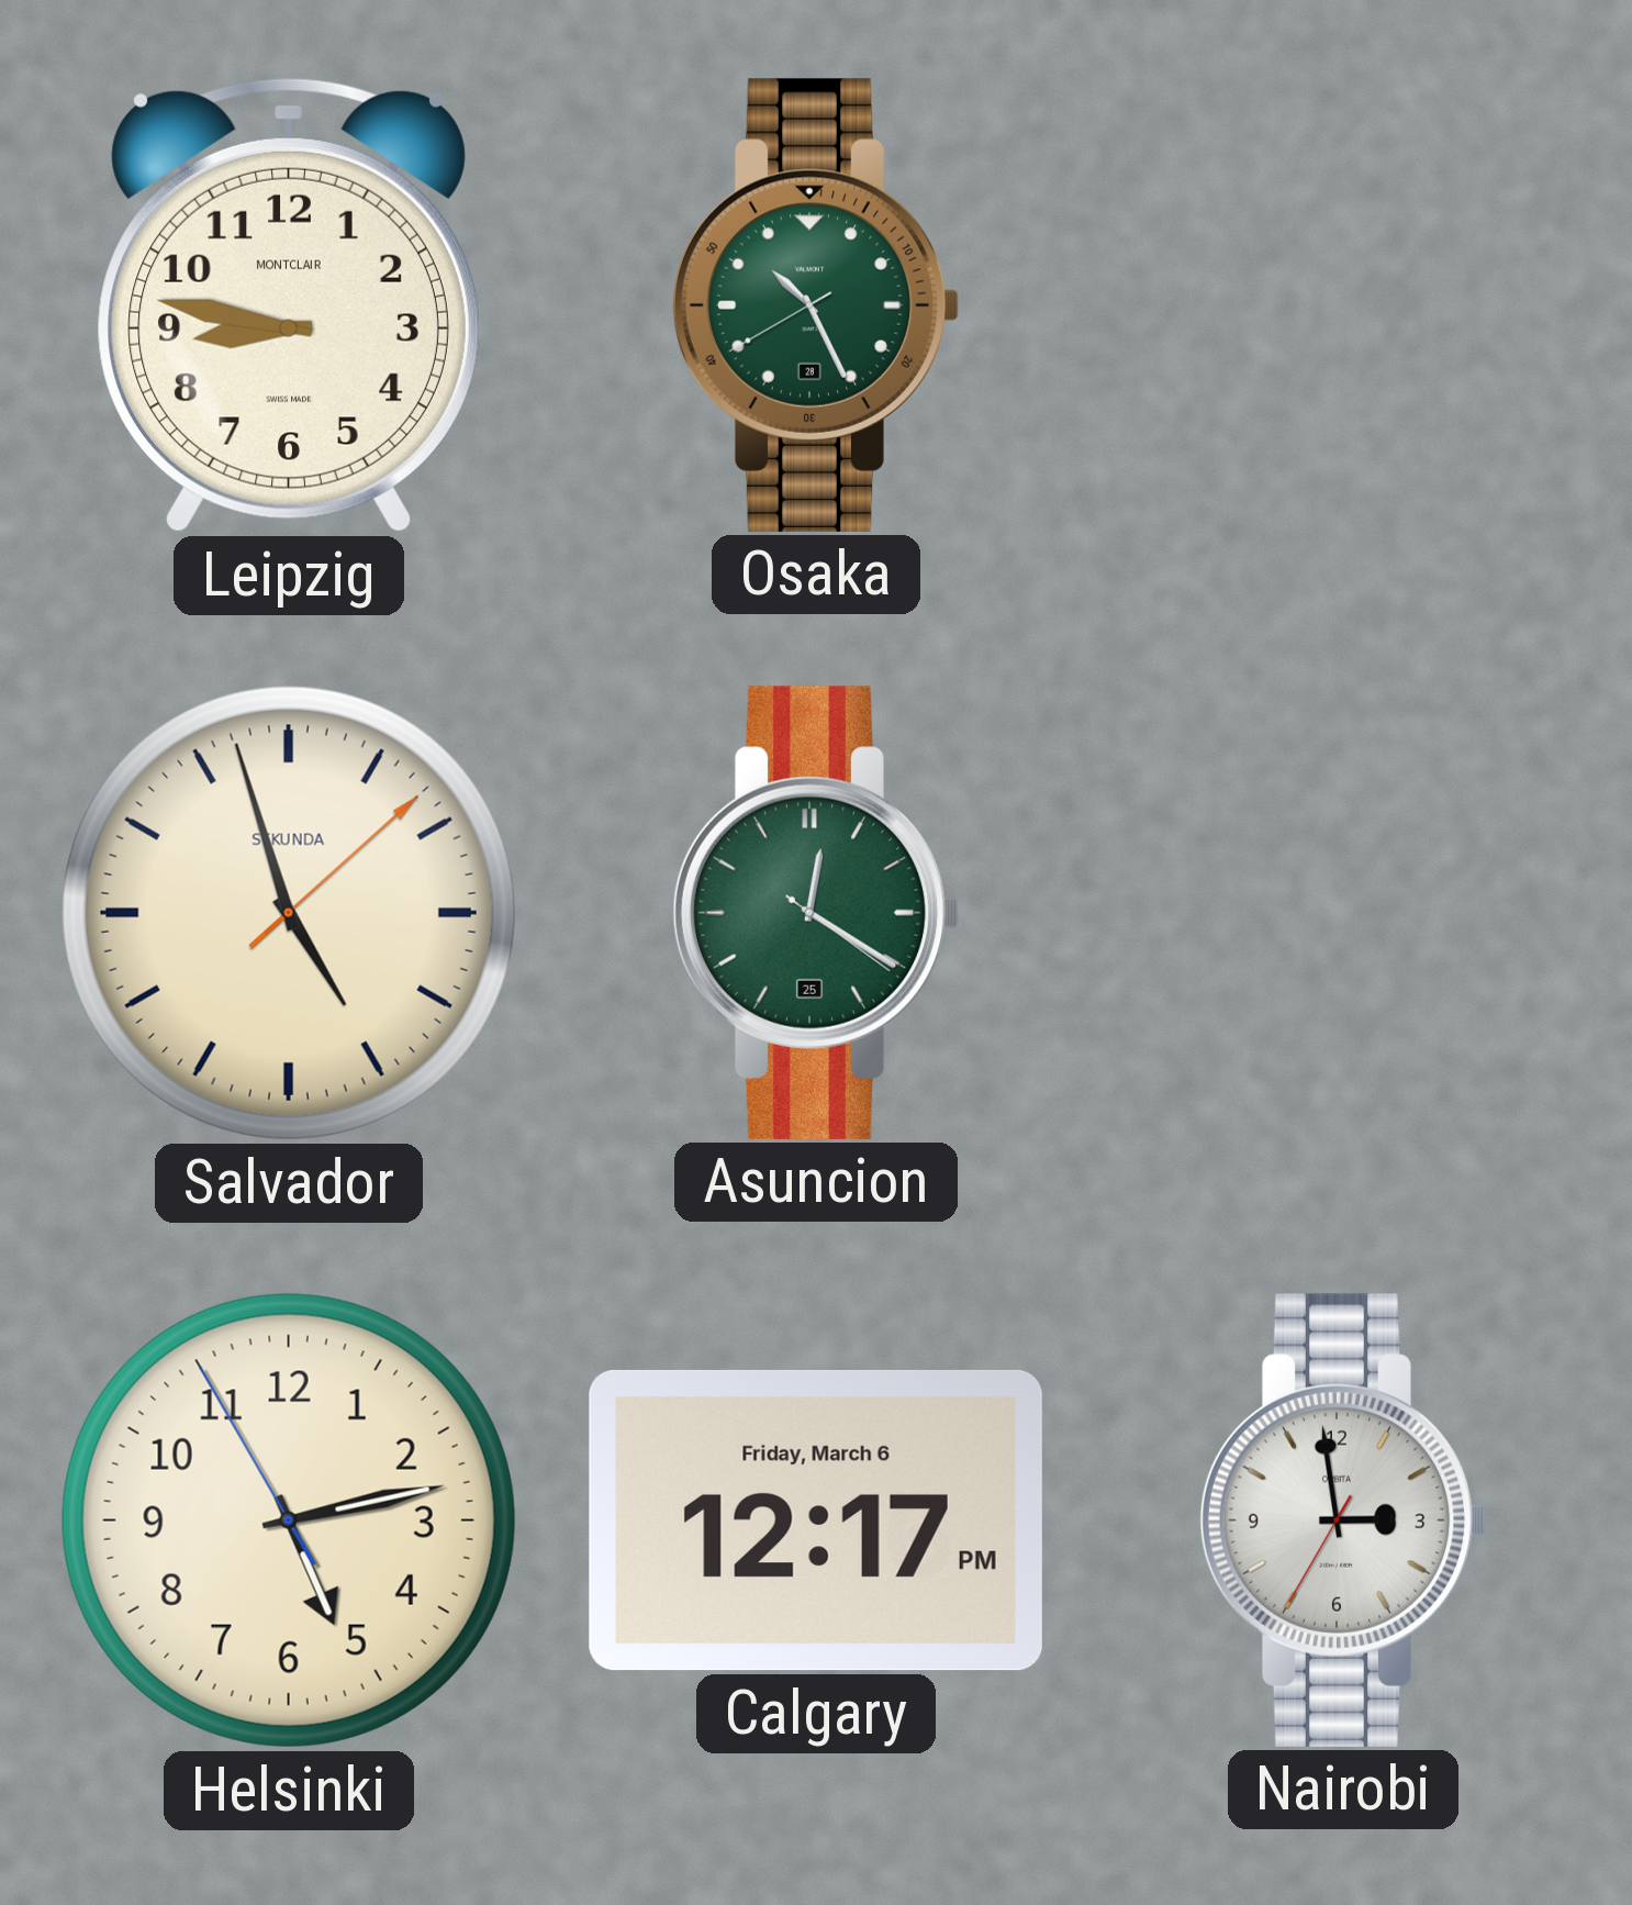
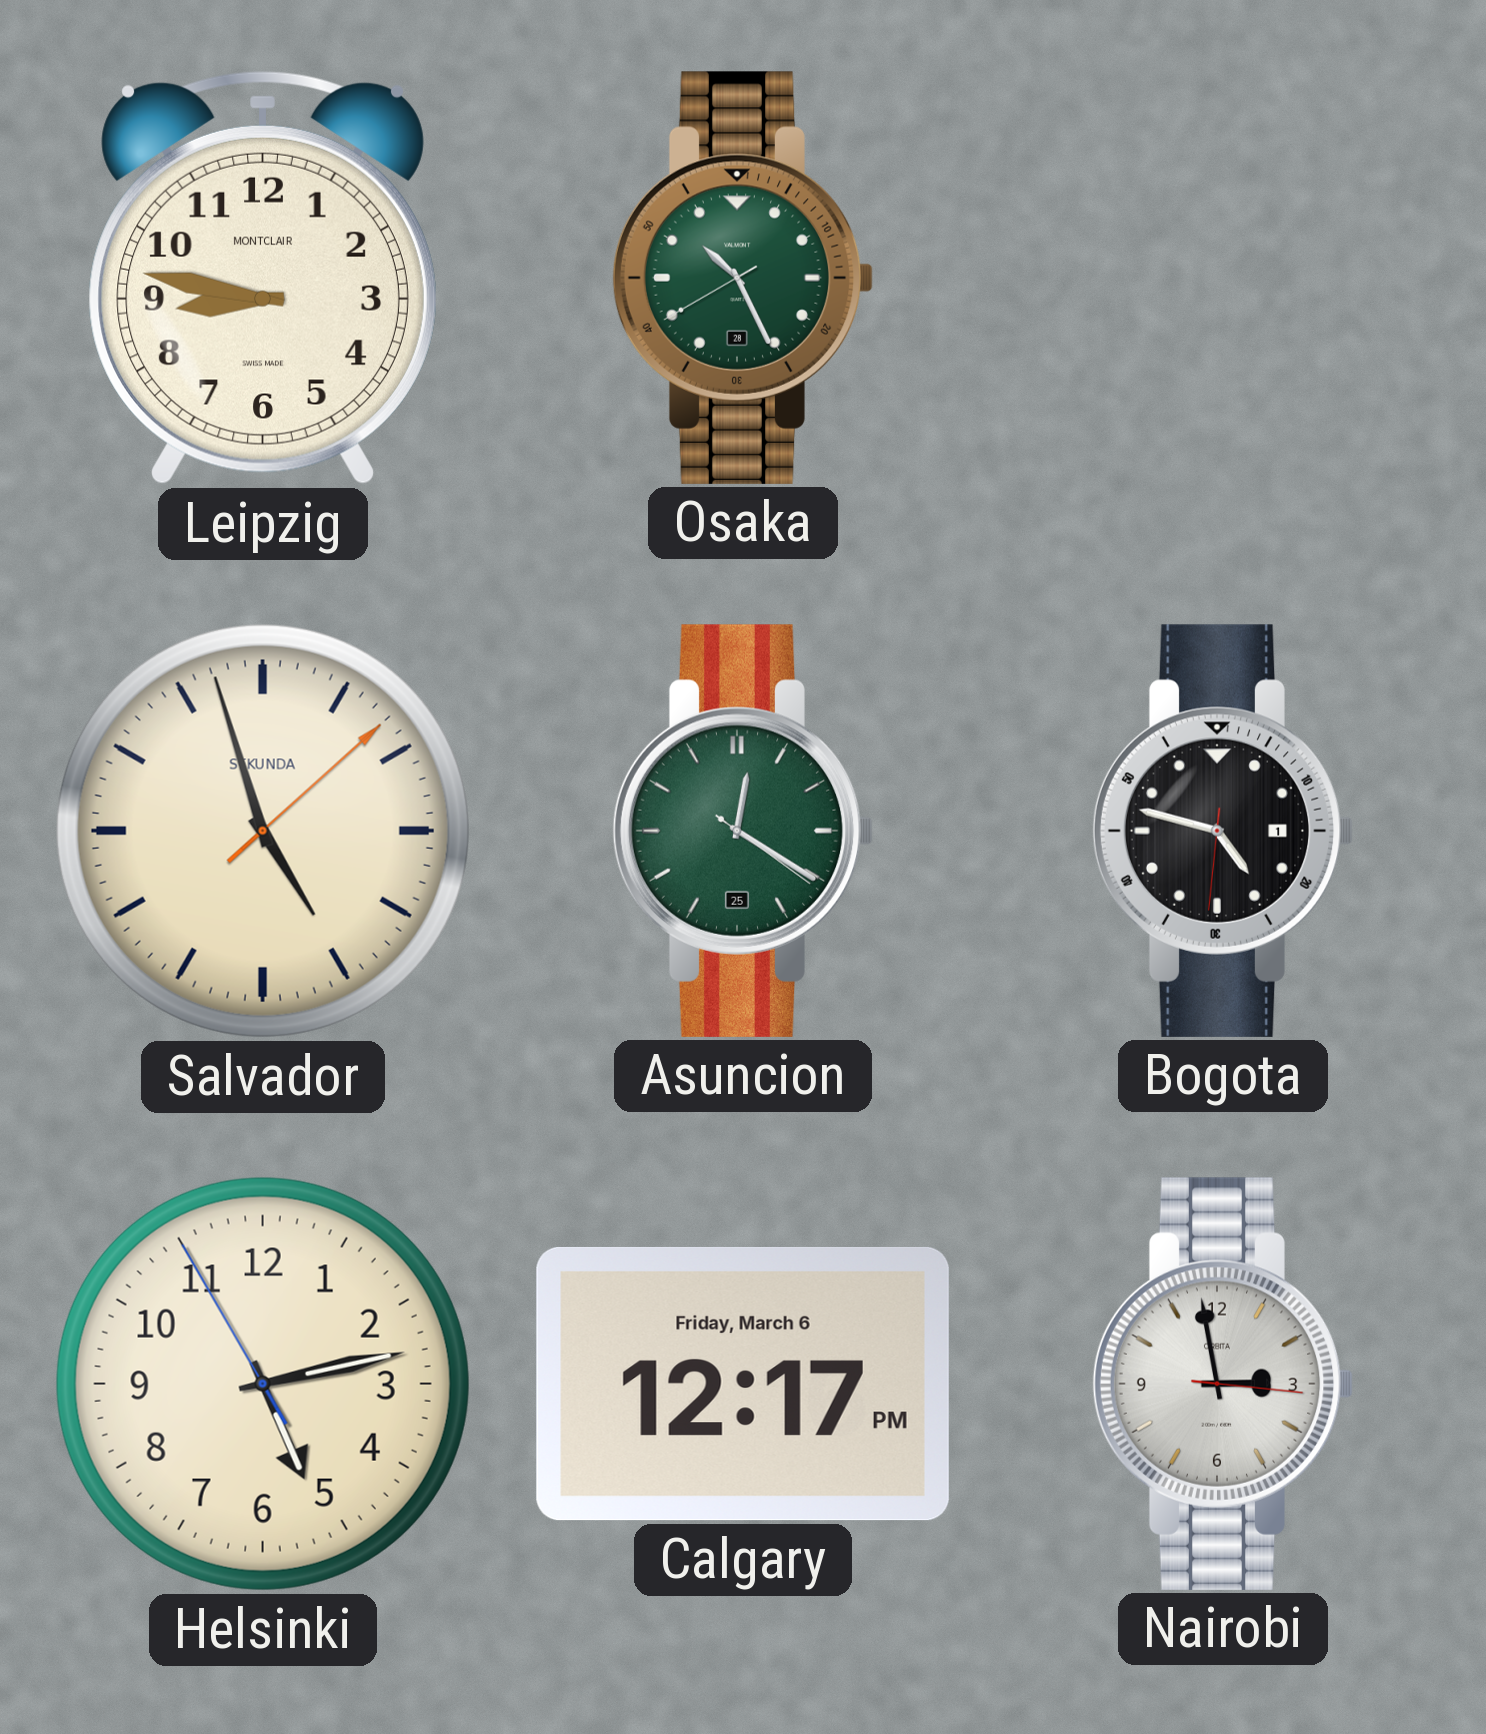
Bogota: none -> 4:47
Nairobi: 2:58:35 -> 2:58:16
